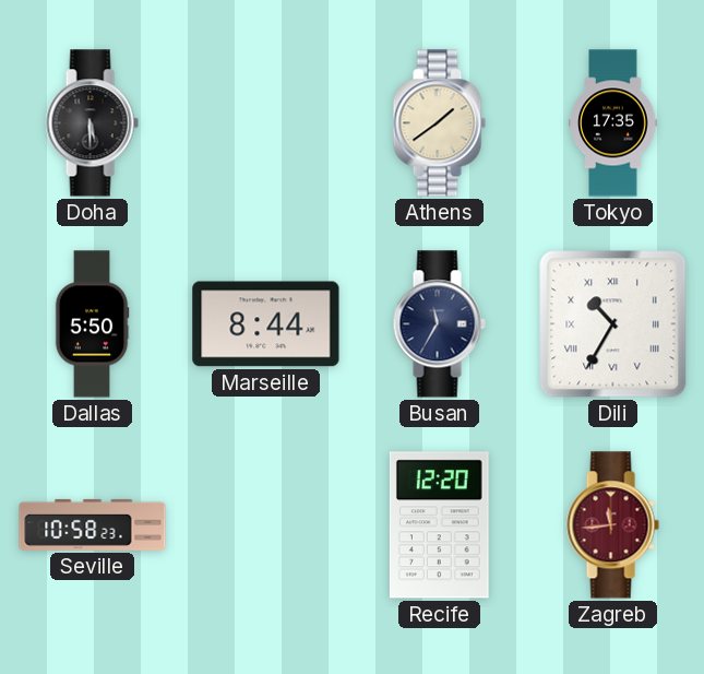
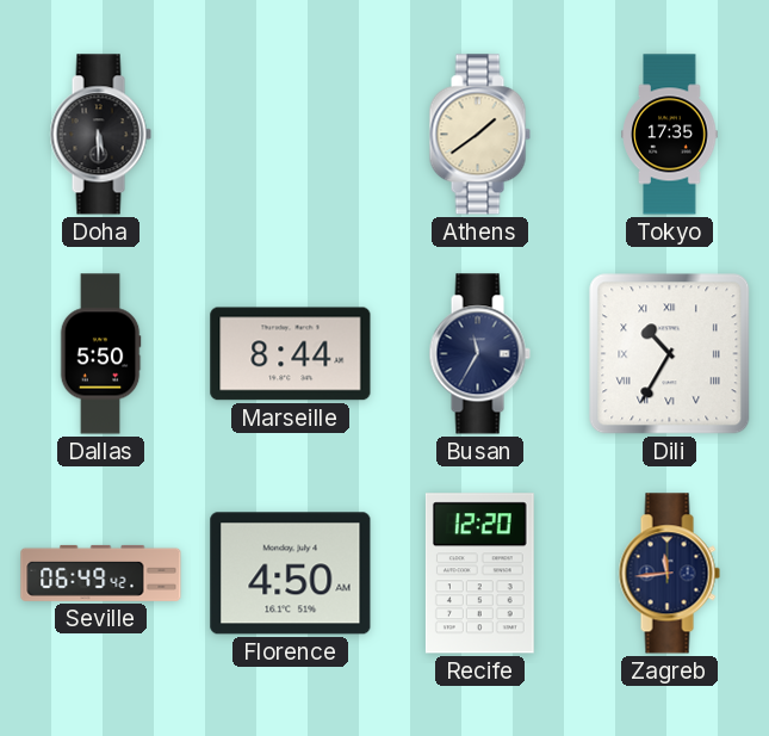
Seville: 10:58 -> 06:49
Florence: none -> 4:50
Zagreb dial: burgundy -> navy
